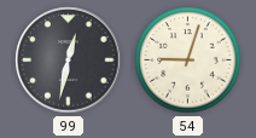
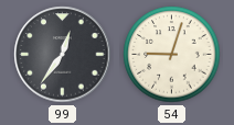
99: 12:32 -> 12:36
